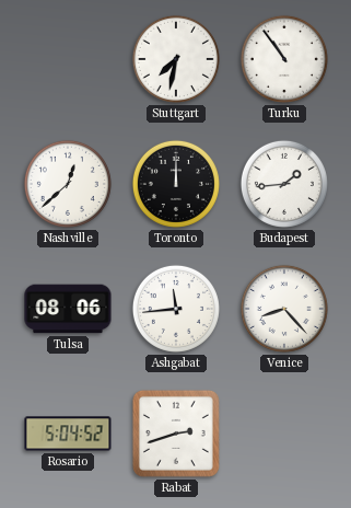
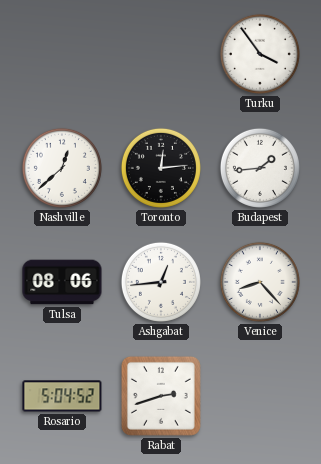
Stuttgart: 7:32 -> none
Turku: 10:54 -> 3:54
Toronto: 12:00 -> 12:14
Ashgabat: 11:44 -> 12:44
